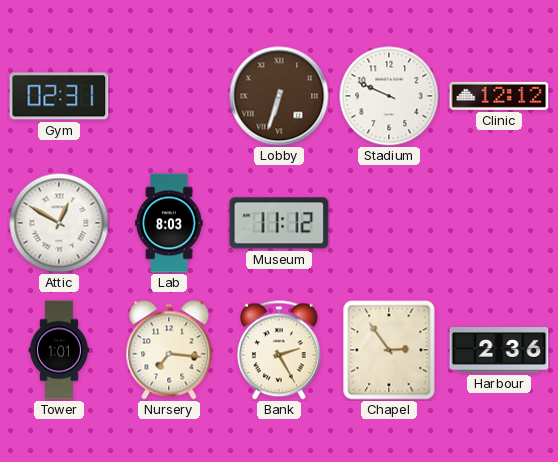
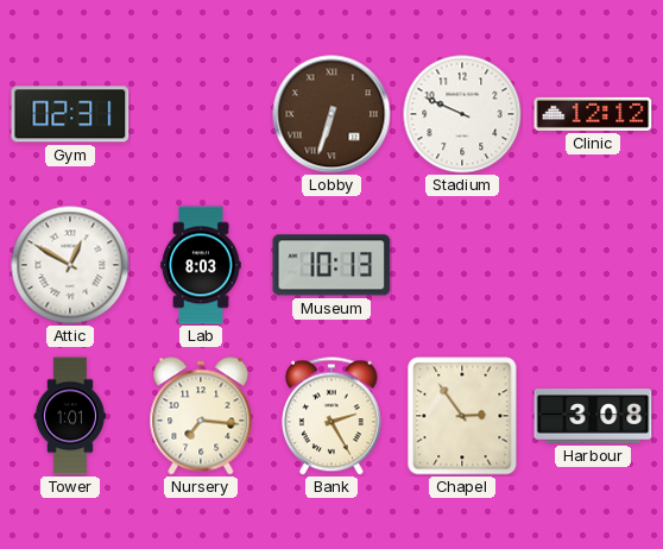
Museum: 11:12 -> 10:13
Harbour: 2:36 -> 3:08
